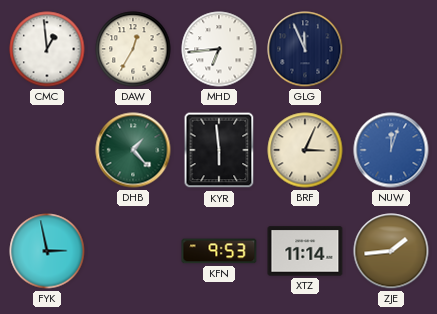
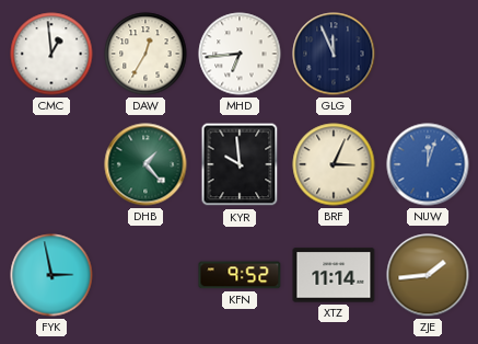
KYR: 5:59 -> 9:59
KFN: 9:53 -> 9:52
